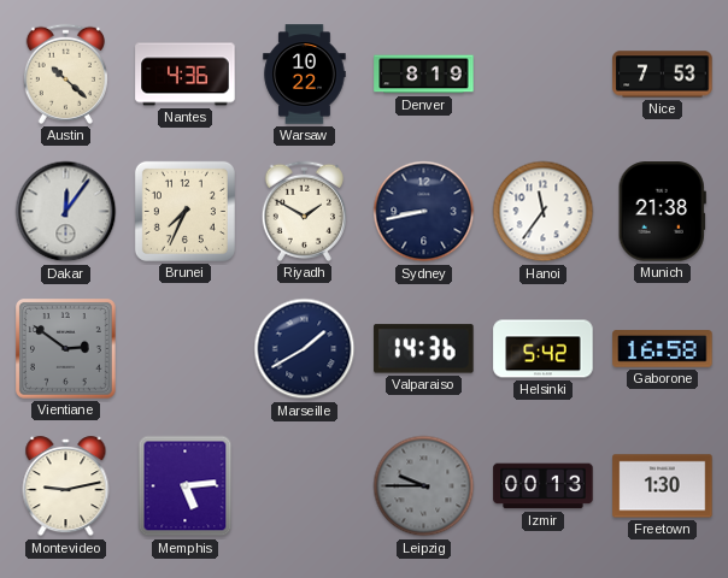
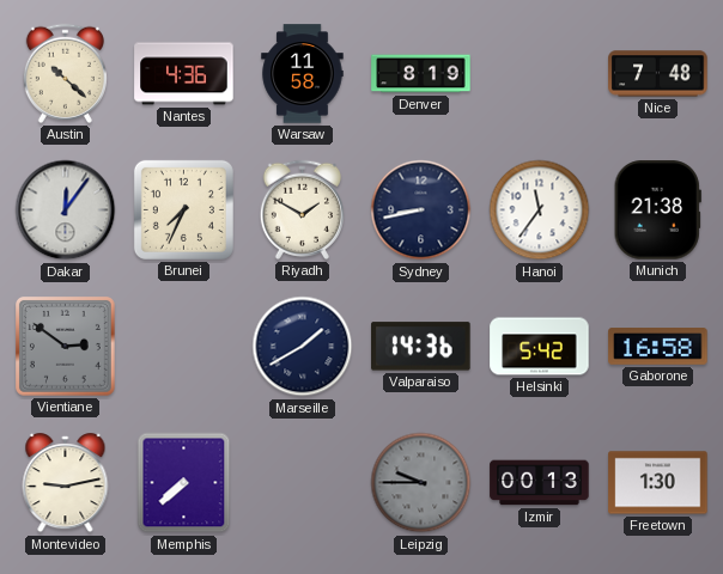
Warsaw: 10:22 -> 11:58
Nice: 7:53 -> 7:48
Memphis: 5:14 -> 7:38
